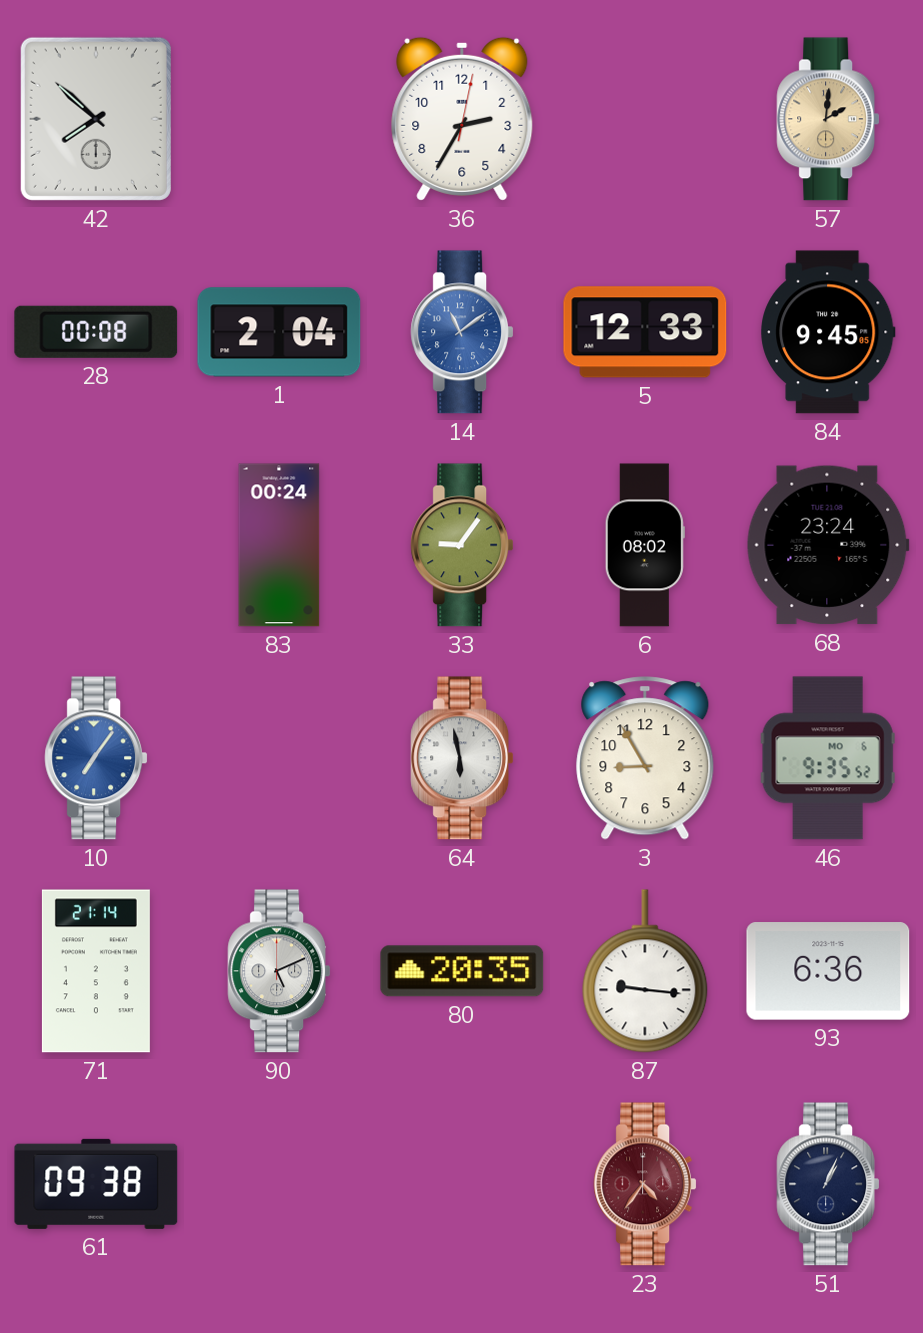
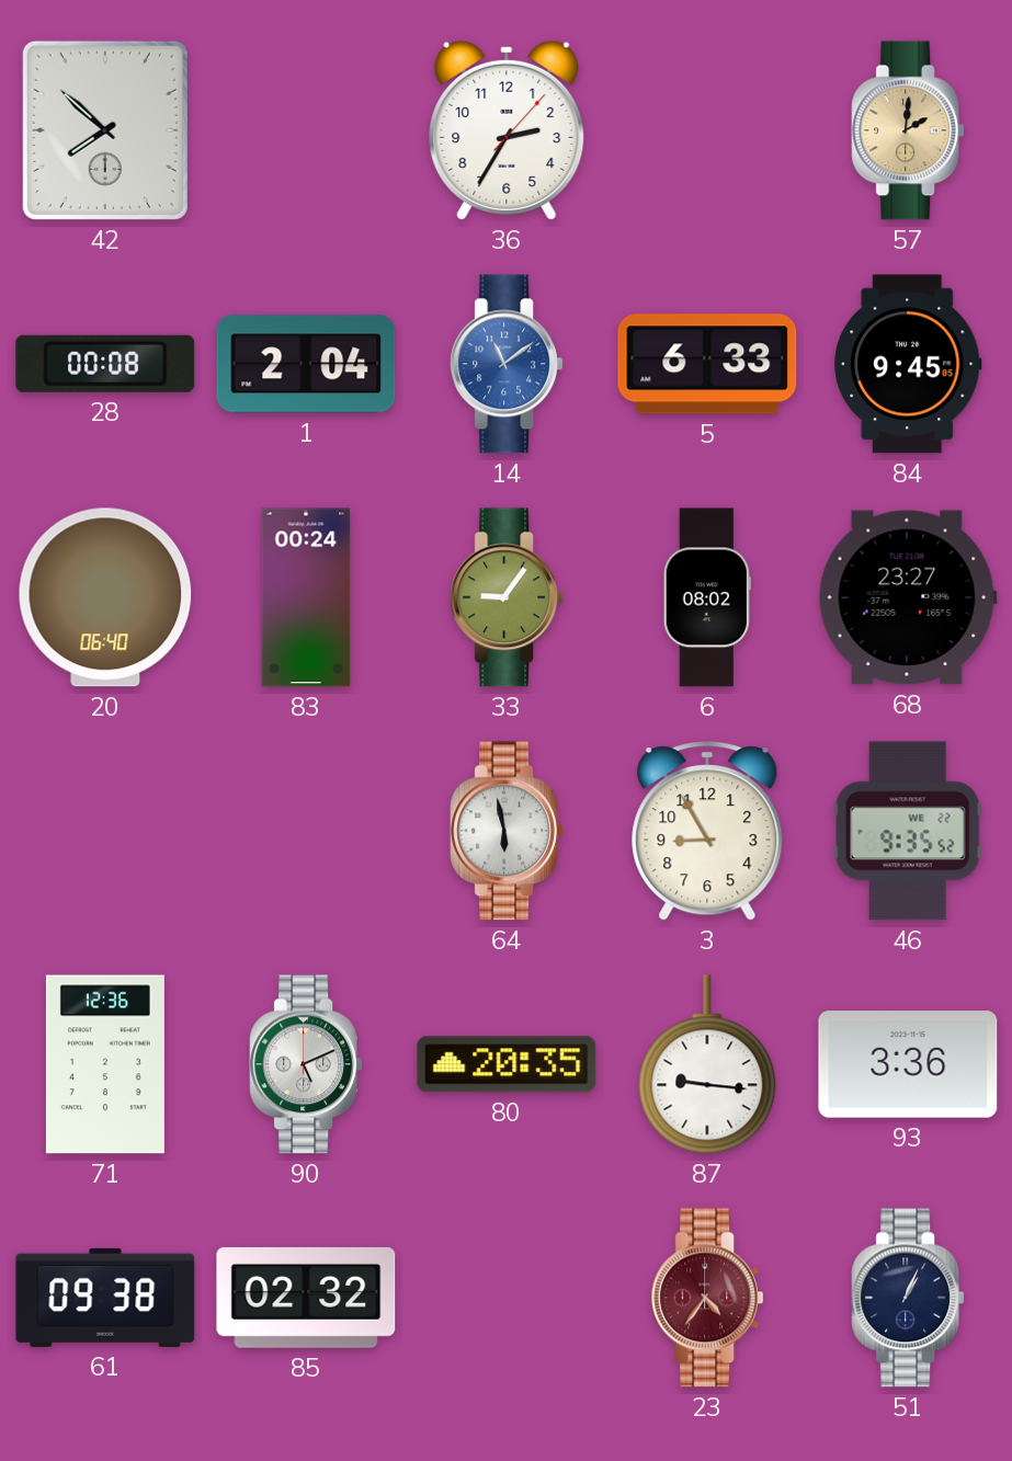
36: 2:35:02 -> 2:35:07
5: 12:33 -> 6:33
20: none -> 06:40
68: 23:24 -> 23:27
10: 7:06 -> none
46 date: MO 6 -> WE 22
71: 21:14 -> 12:36
93: 6:36 -> 3:36
85: none -> 02:32
